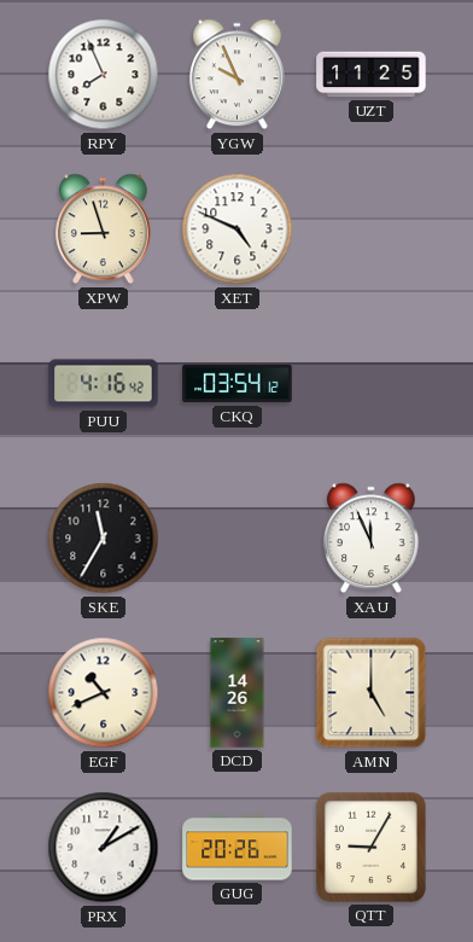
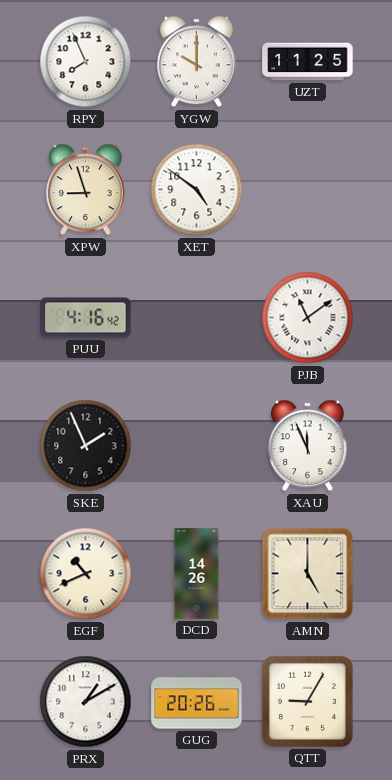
YGW: 9:56 -> 10:00
XET: 4:49 -> 4:51
CKQ: 03:54 -> none
PJB: none -> 11:09
SKE: 11:35 -> 1:56
